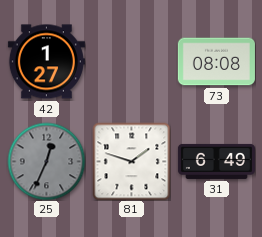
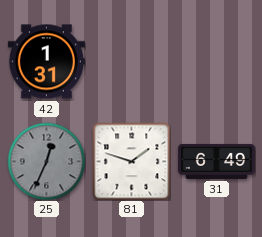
42: 1:27 -> 1:31
73: 08:08 -> none
